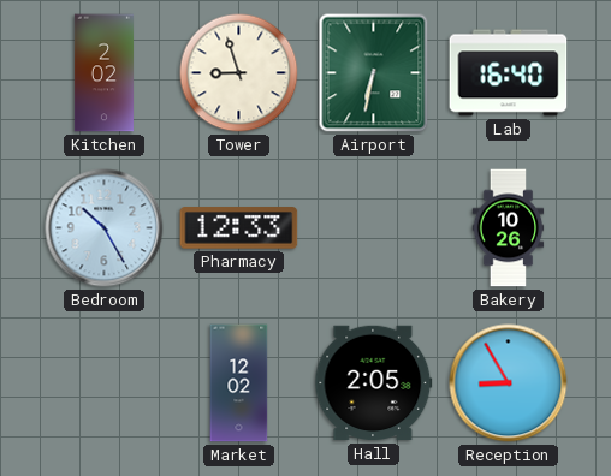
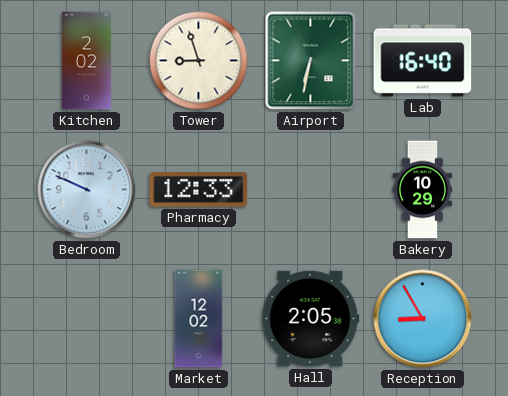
Bedroom: 10:25 -> 9:49
Bakery: 10:26 -> 10:29
